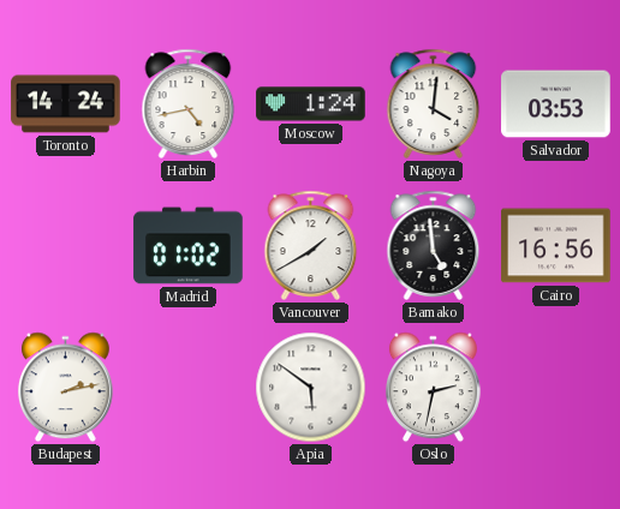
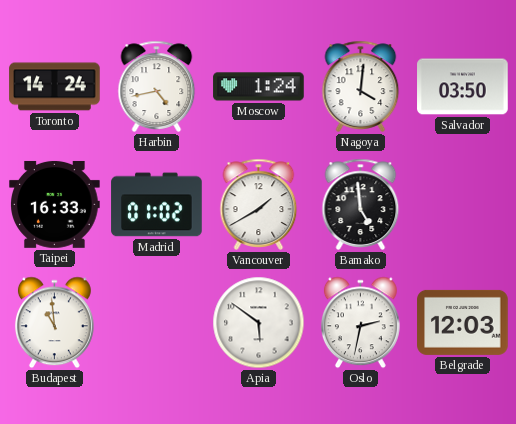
Salvador: 03:53 -> 03:50
Taipei: none -> 16:33
Cairo: 16:56 -> none
Budapest: 2:13 -> 10:59
Belgrade: none -> 12:03
